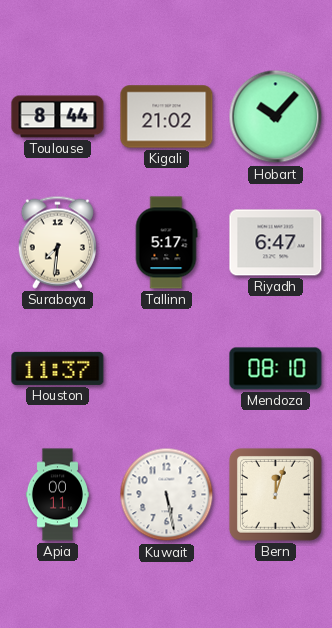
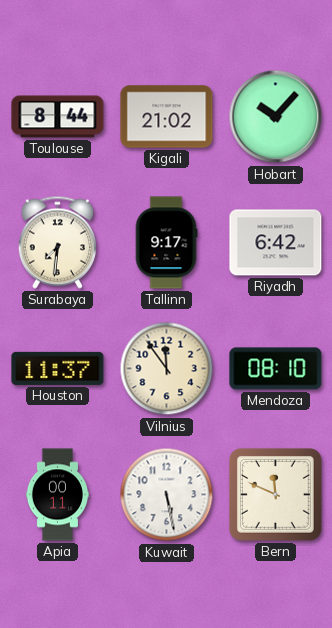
Tallinn: 5:17 -> 9:17
Riyadh: 6:47 -> 6:42
Vilnius: none -> 11:54
Bern: 12:03 -> 11:49
